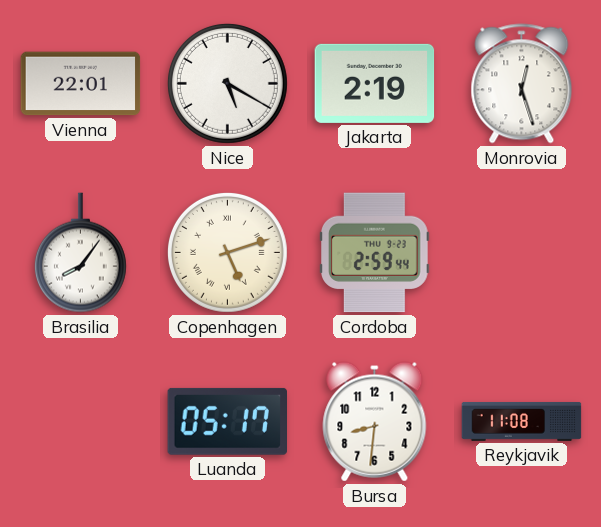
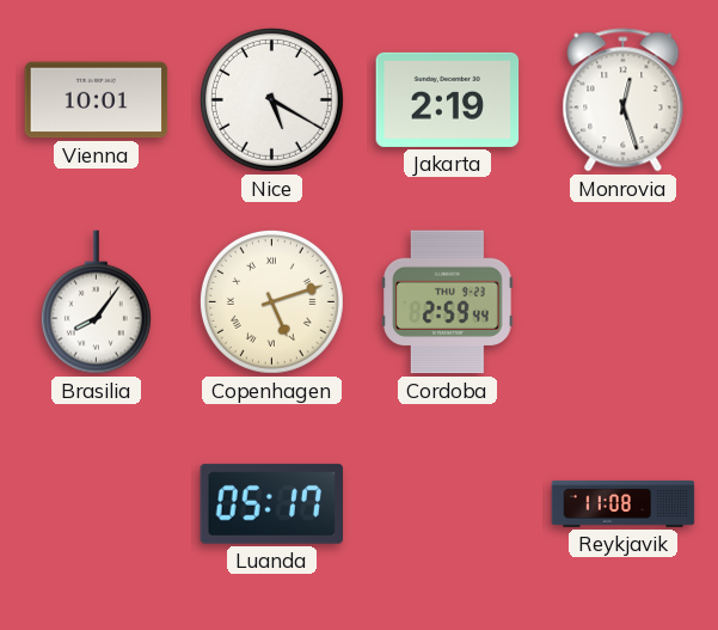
Vienna: 22:01 -> 10:01
Bursa: 8:31 -> none
